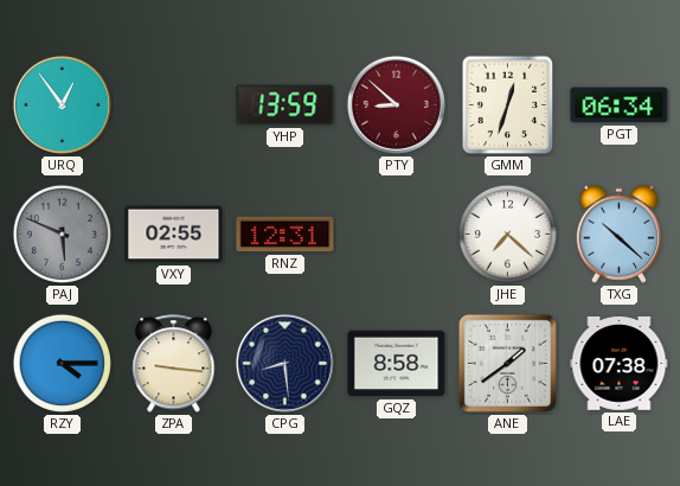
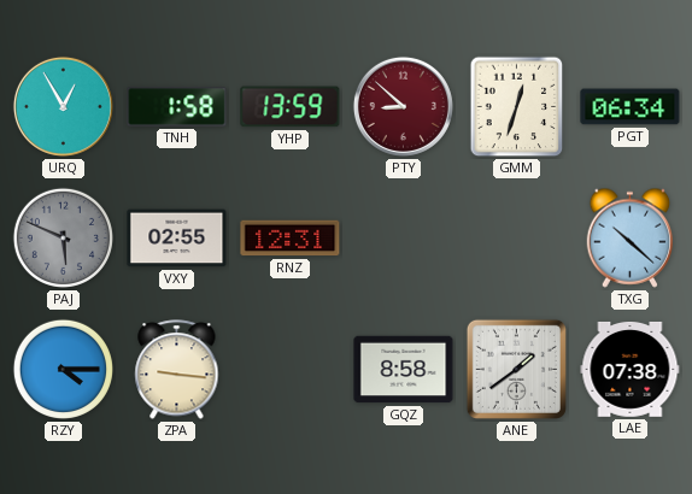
URQ: 12:54 -> 12:55
TNH: none -> 1:58
JHE: 7:22 -> none
CPG: 8:29 -> none
